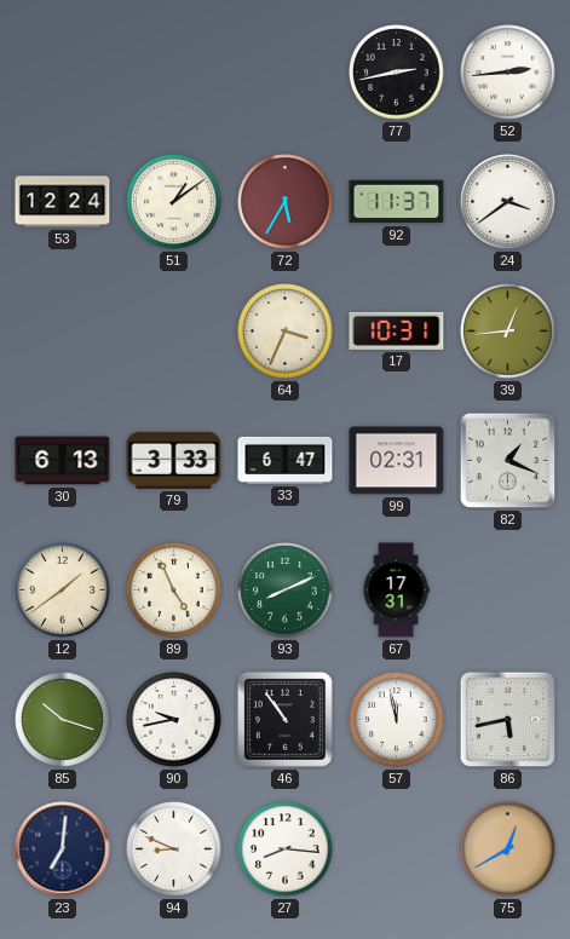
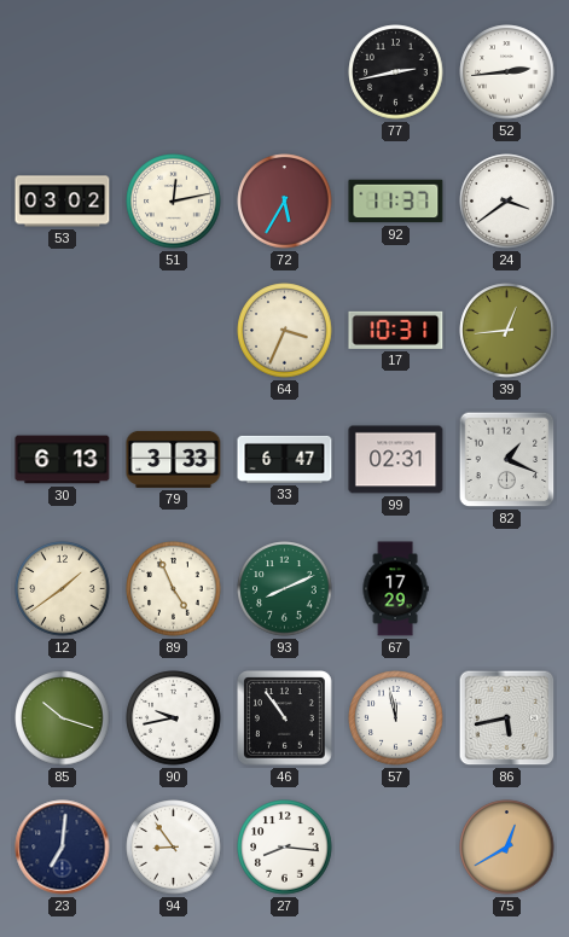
53: 12:24 -> 03:02
51: 1:09 -> 12:13
67: 17:31 -> 17:29
94: 8:49 -> 8:54
